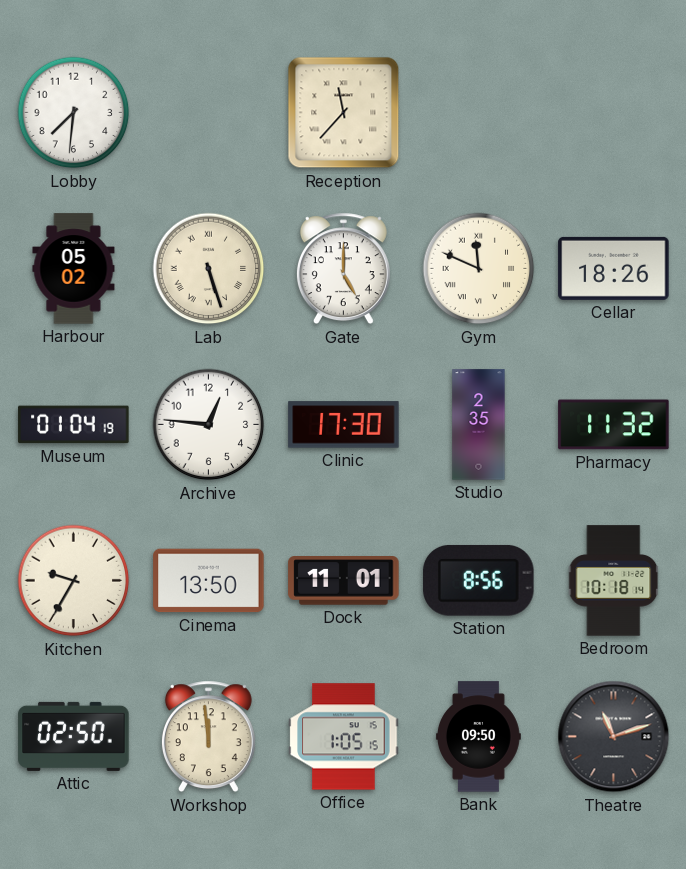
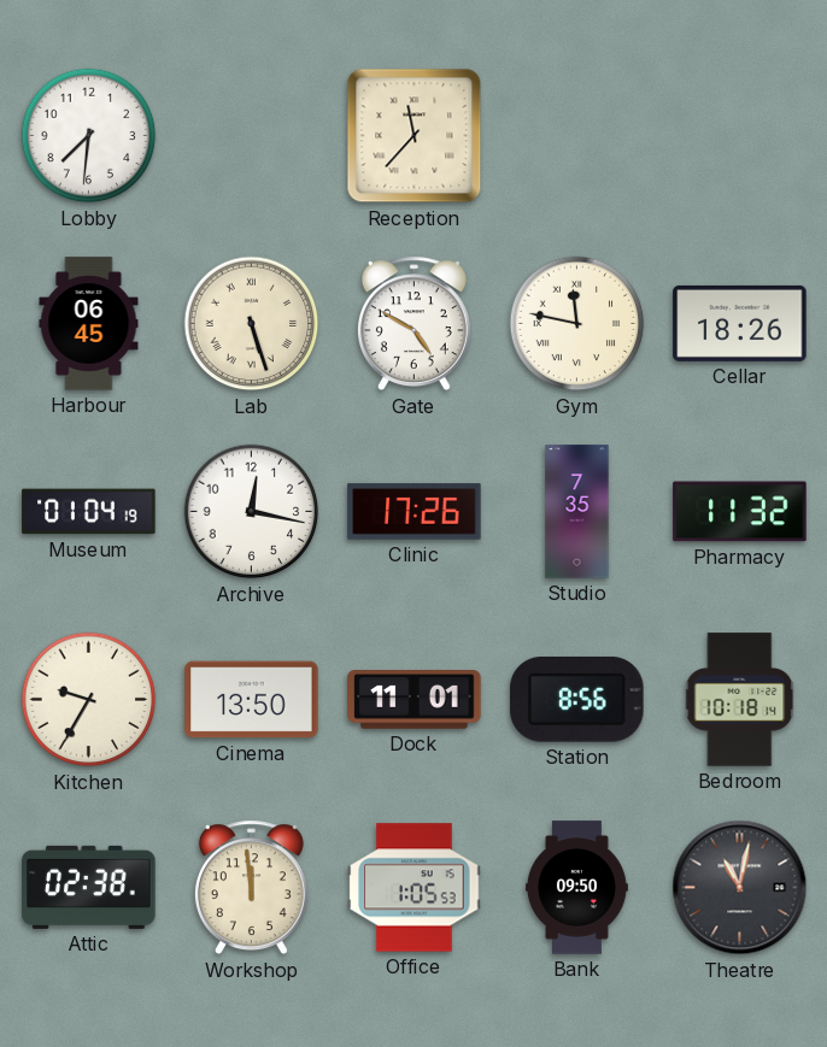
Harbour: 05:02 -> 06:45
Gate: 5:00 -> 4:50
Gym: 11:49 -> 11:47
Archive: 12:46 -> 12:17
Clinic: 17:30 -> 17:26
Studio: 2:35 -> 7:35
Attic: 02:50 -> 02:38
Office: 1:05:15 -> 1:05:53
Theatre: 11:12 -> 11:02
